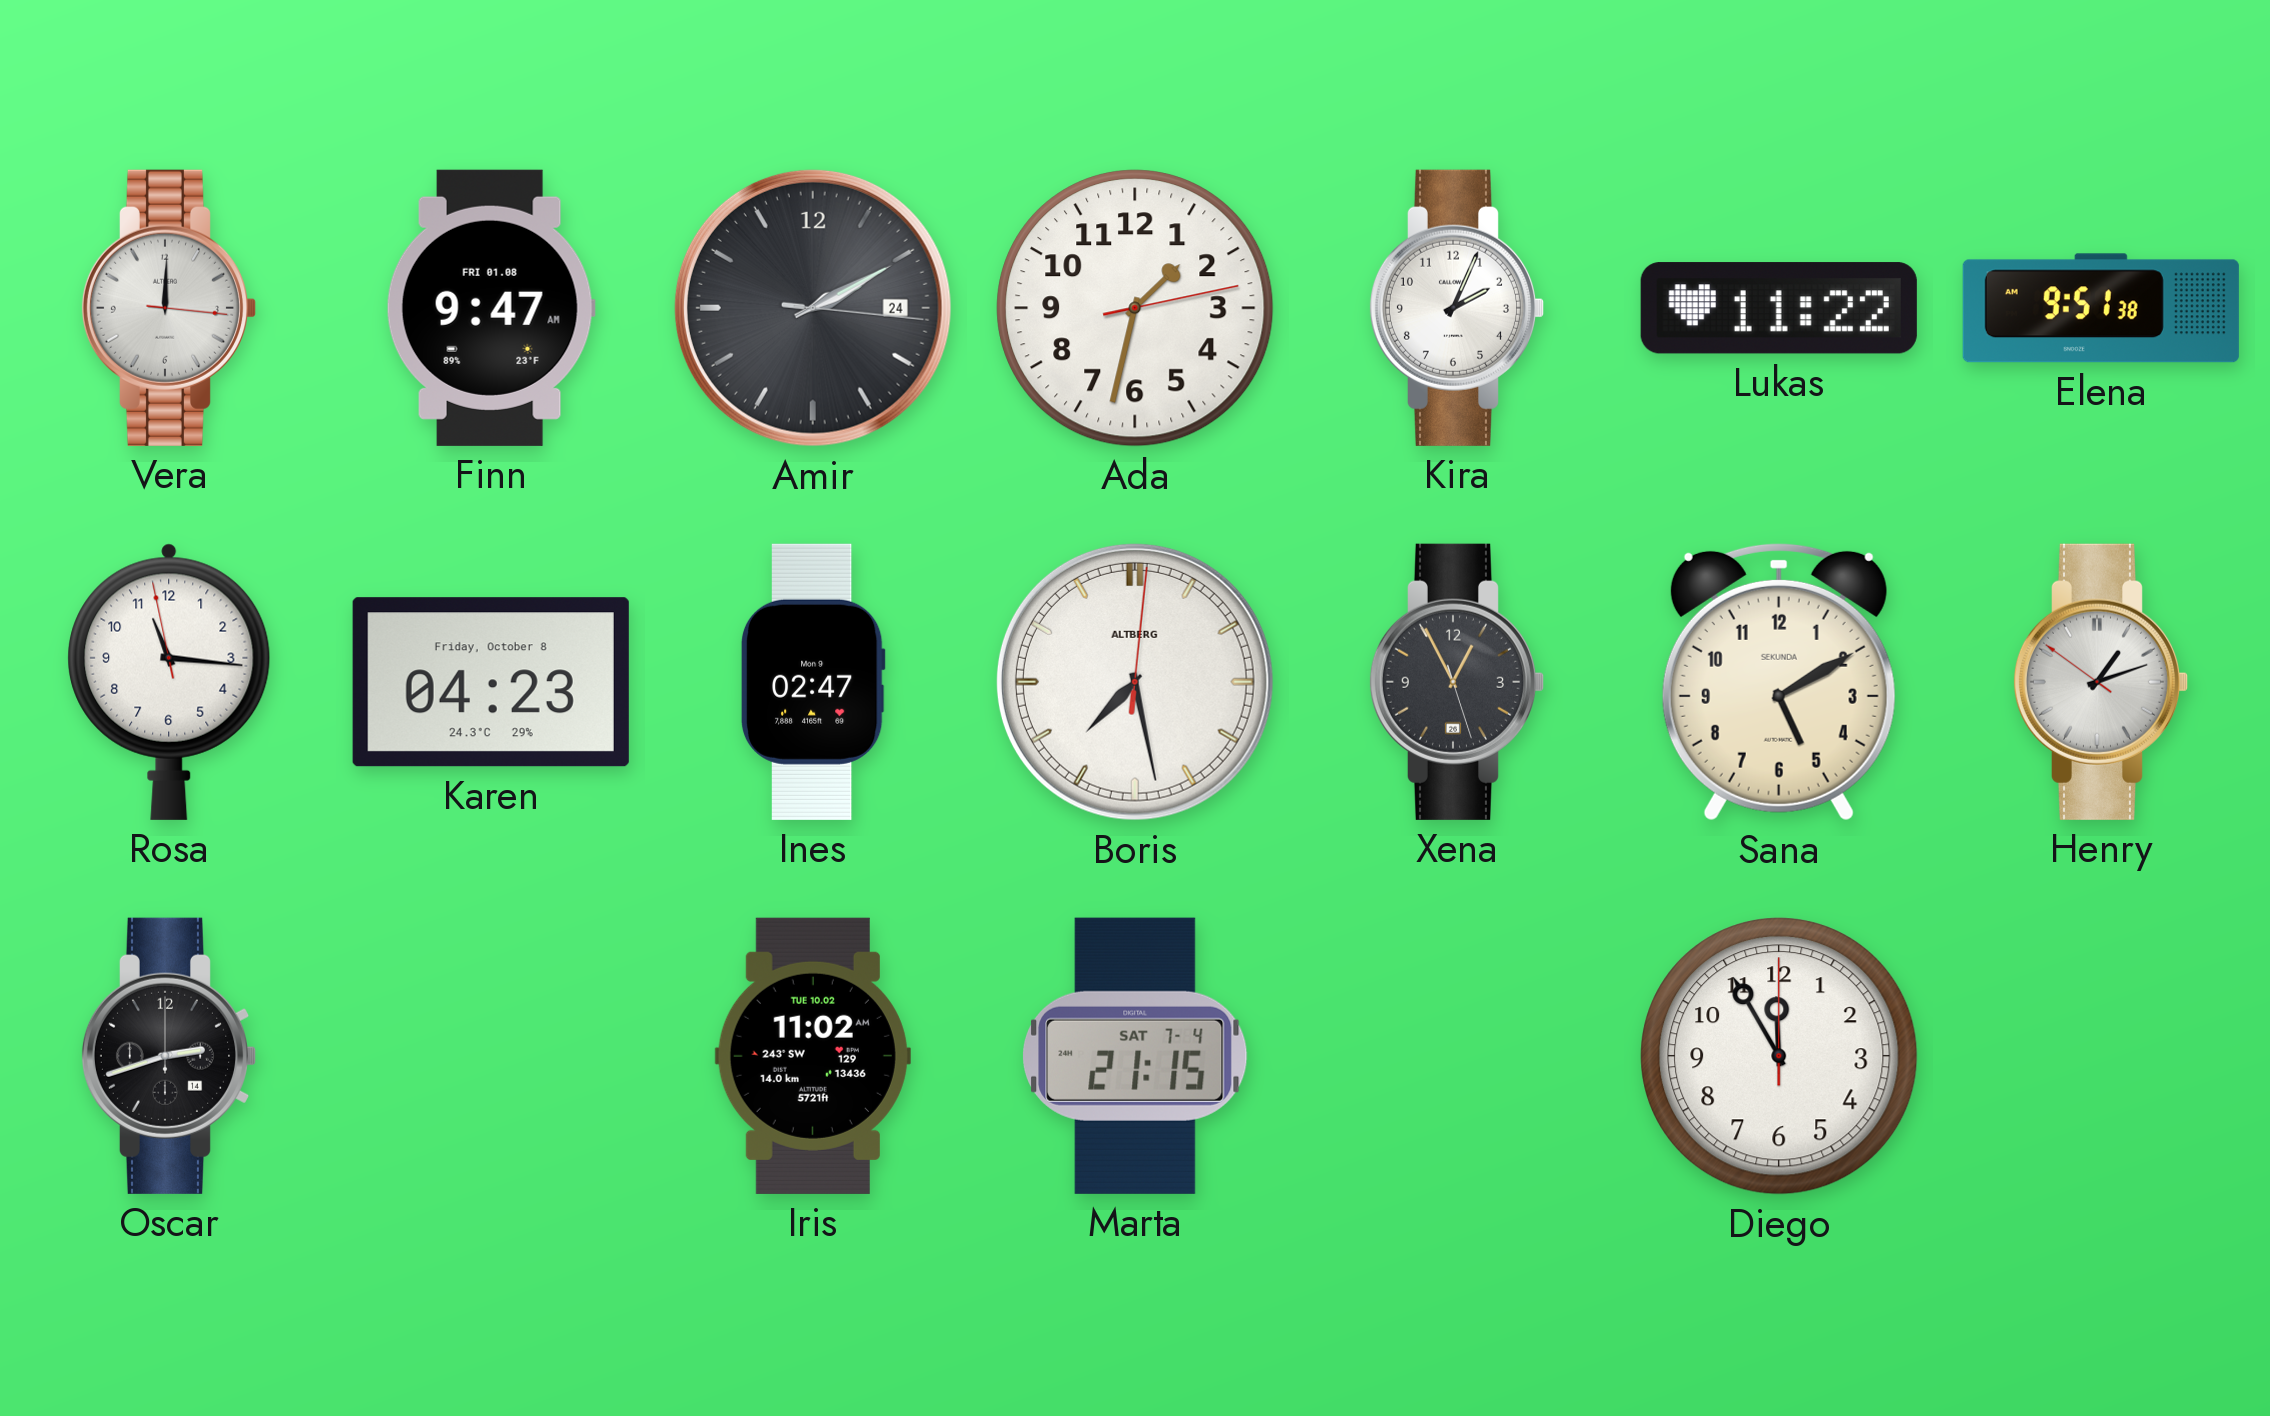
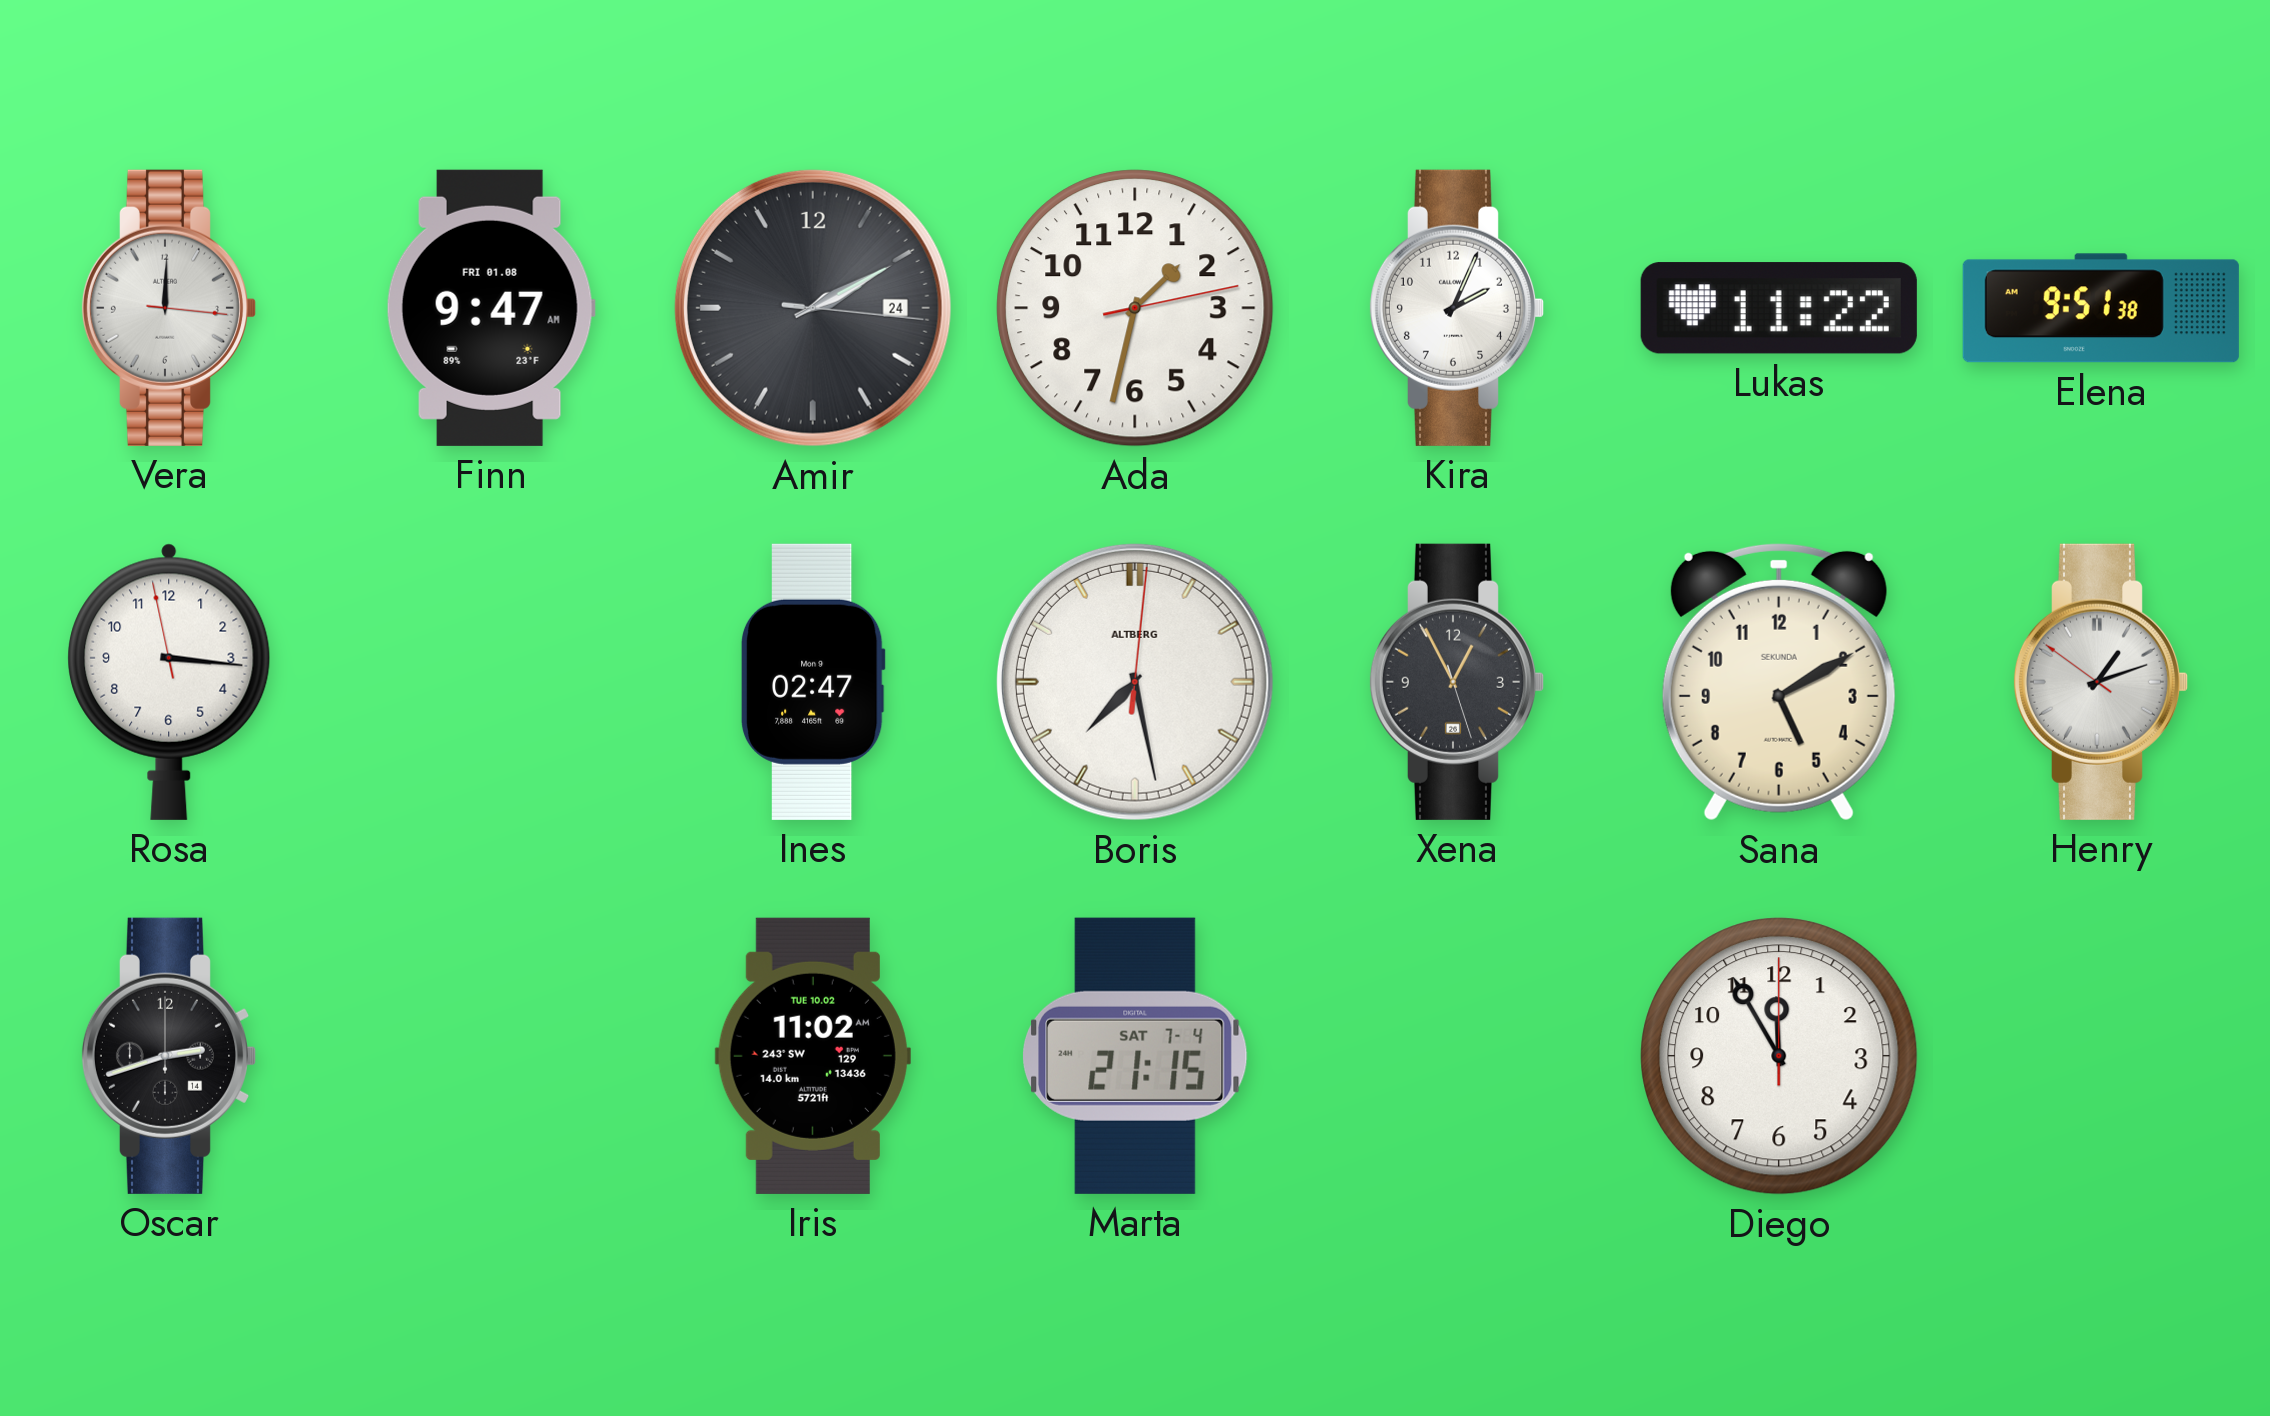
Rosa: 11:15 -> 3:15
Karen: 04:23 -> none
